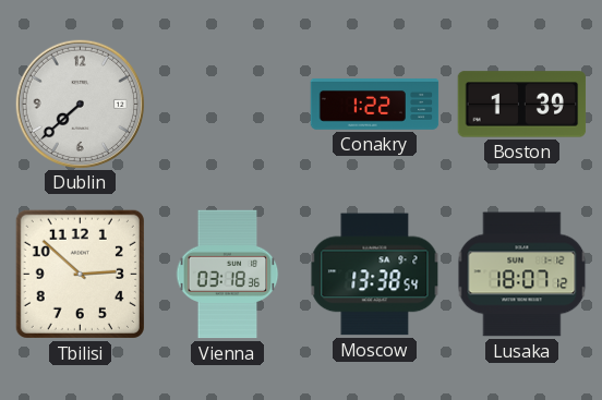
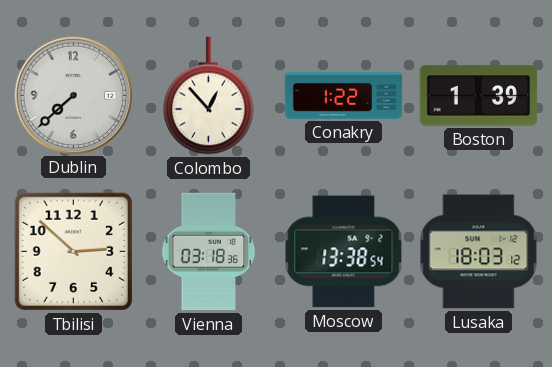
Colombo: none -> 12:53
Lusaka: 18:07 -> 18:03
